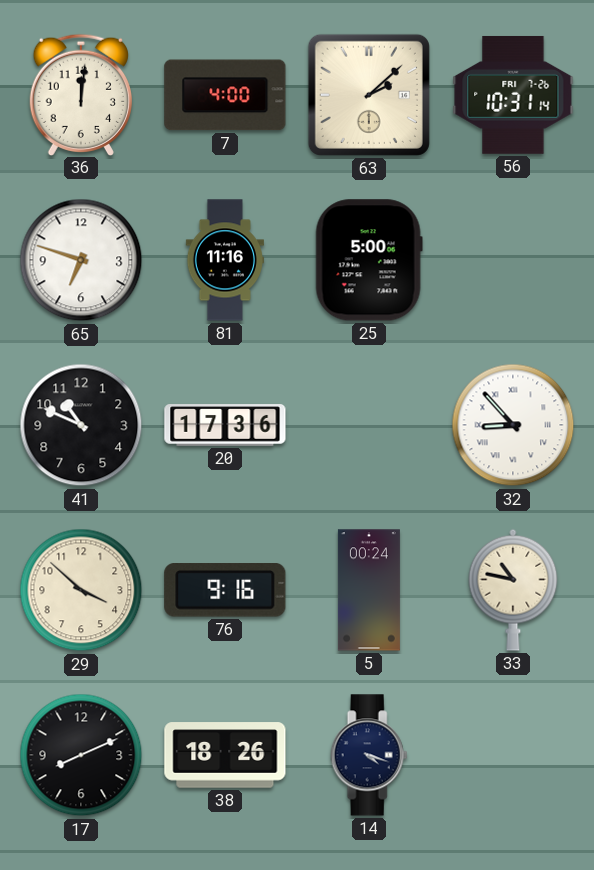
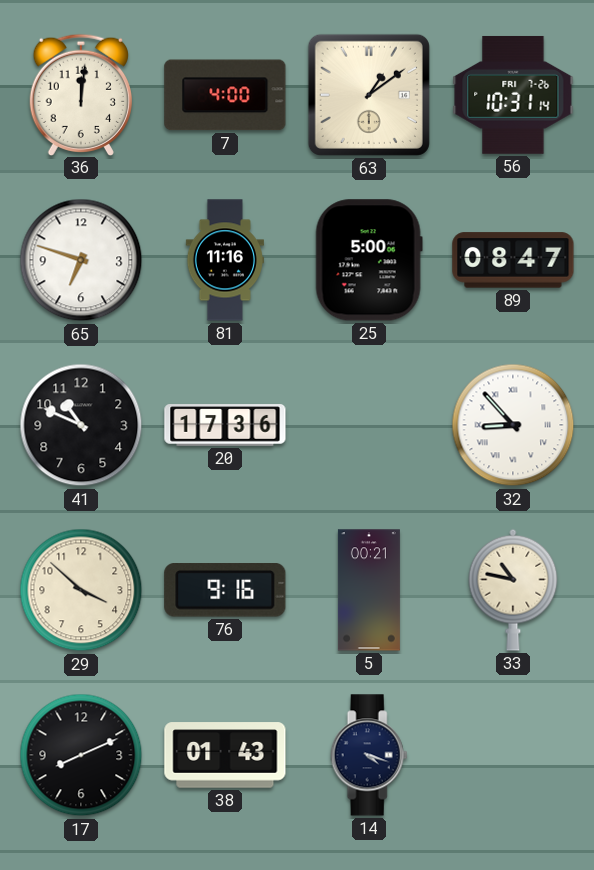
63: 2:08 -> 1:09
89: none -> 08:47
5: 00:24 -> 00:21
38: 18:26 -> 01:43
